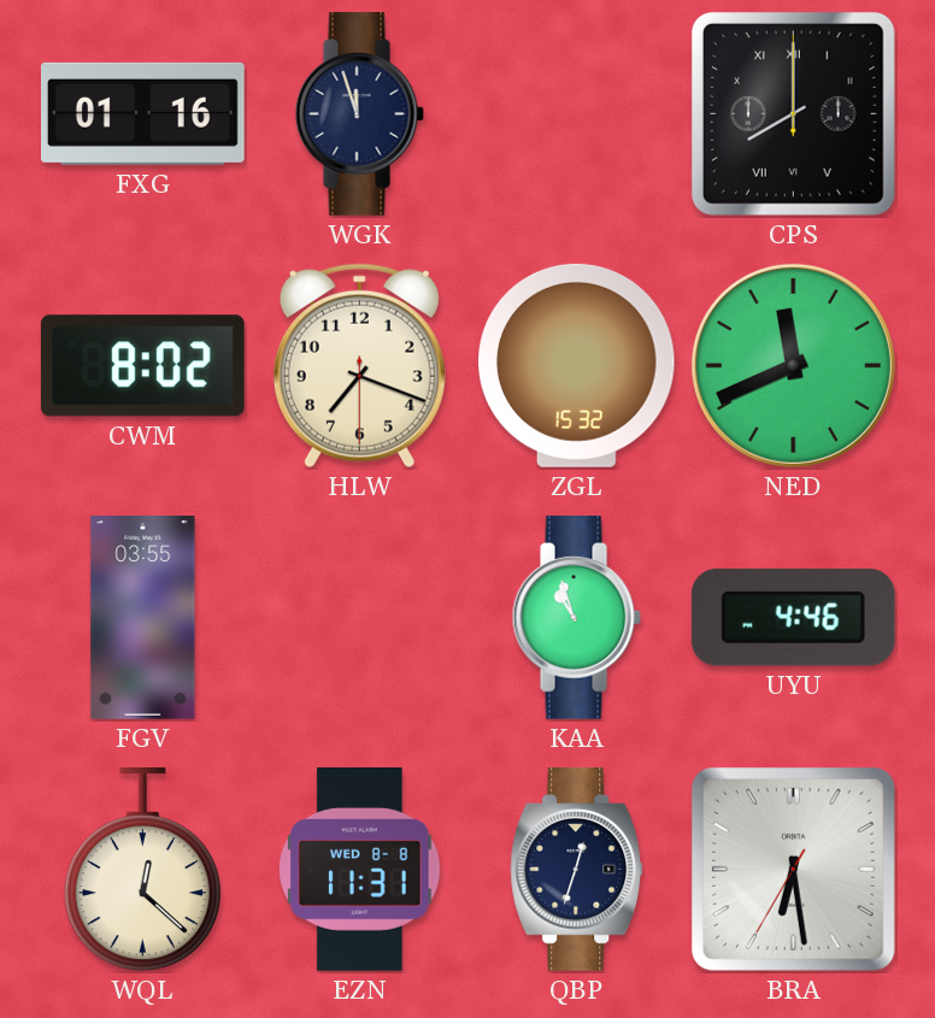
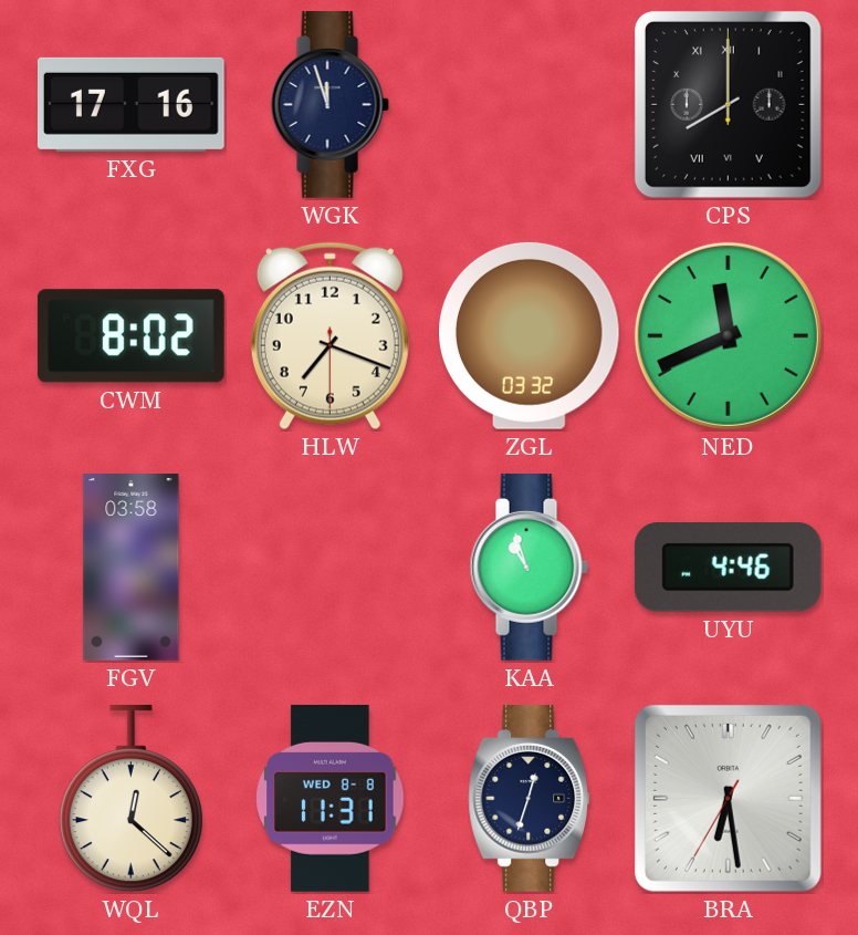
FXG: 01:16 -> 17:16
ZGL: 15:32 -> 03:32
FGV: 03:55 -> 03:58
